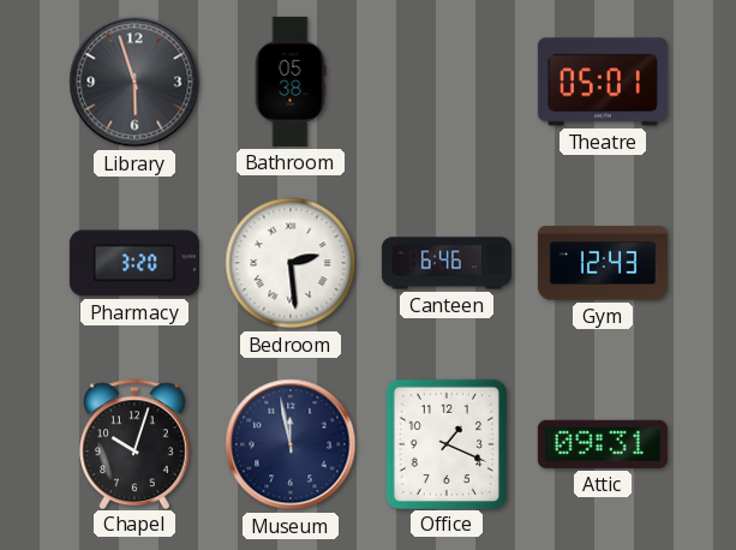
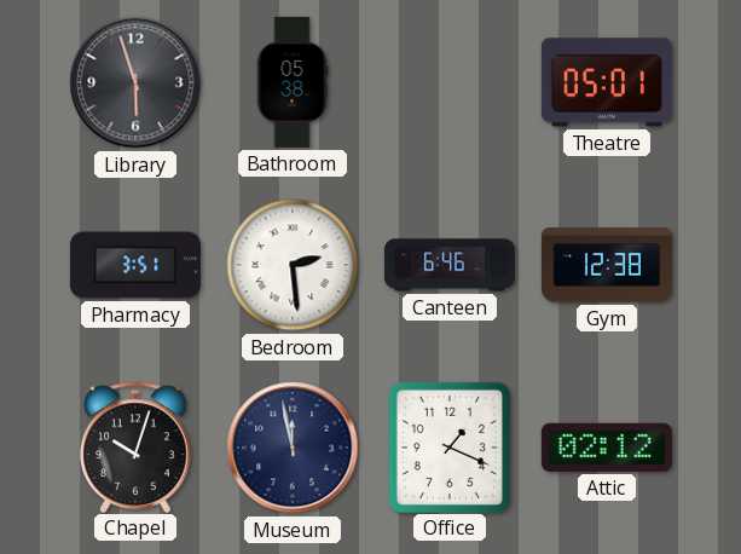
Pharmacy: 3:20 -> 3:51
Gym: 12:43 -> 12:38
Attic: 09:31 -> 02:12
